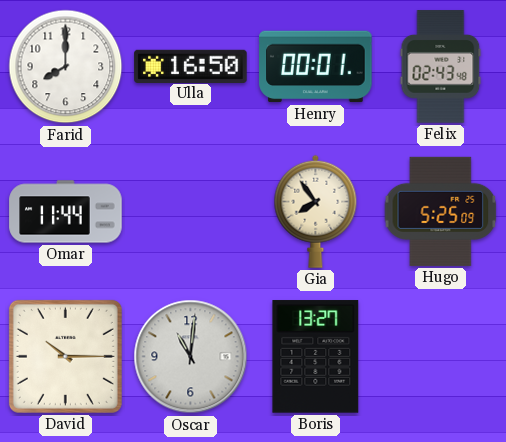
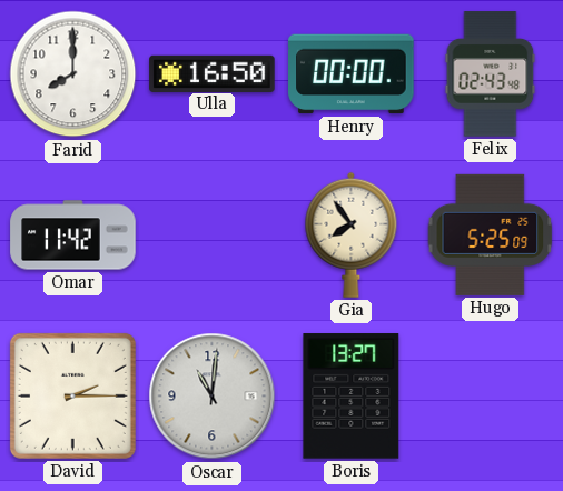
Henry: 00:01 -> 00:00
Omar: 11:44 -> 11:42
David: 10:15 -> 2:15
